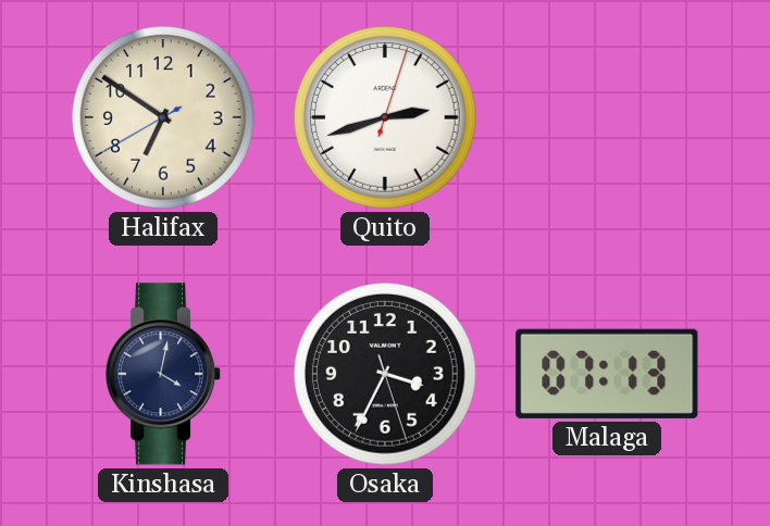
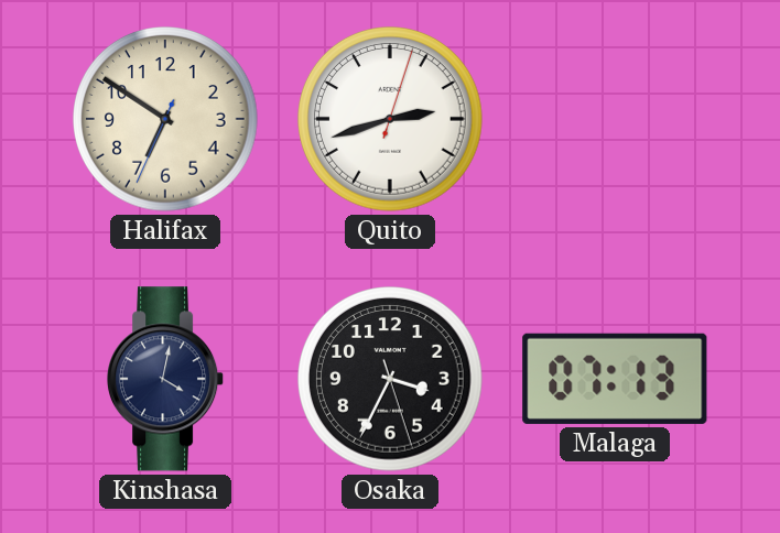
Halifax: 6:50:40 -> 6:50:34
